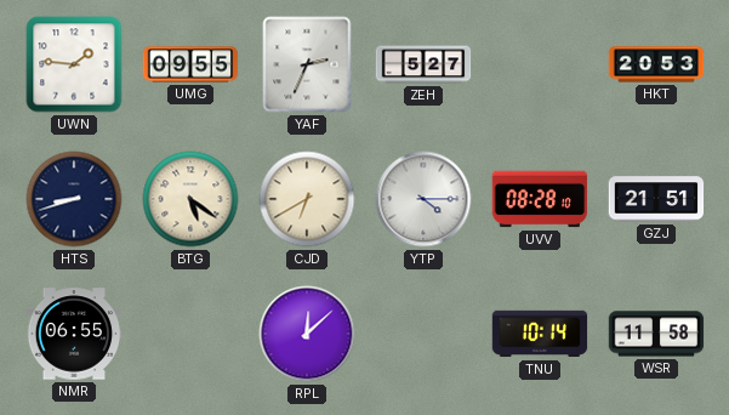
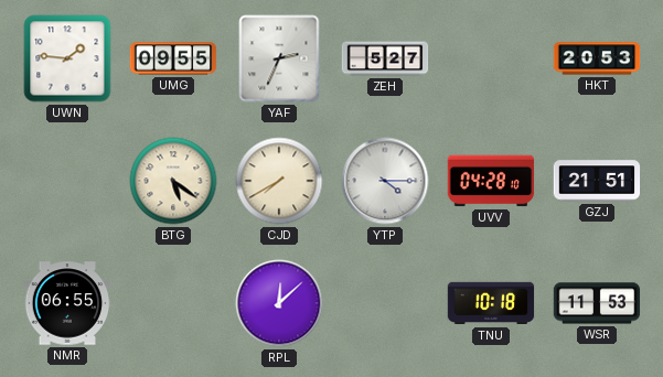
HTS: 8:42 -> none
CJD: 6:40 -> 7:40
UVV: 08:28 -> 04:28
TNU: 10:14 -> 10:18
WSR: 11:58 -> 11:53
